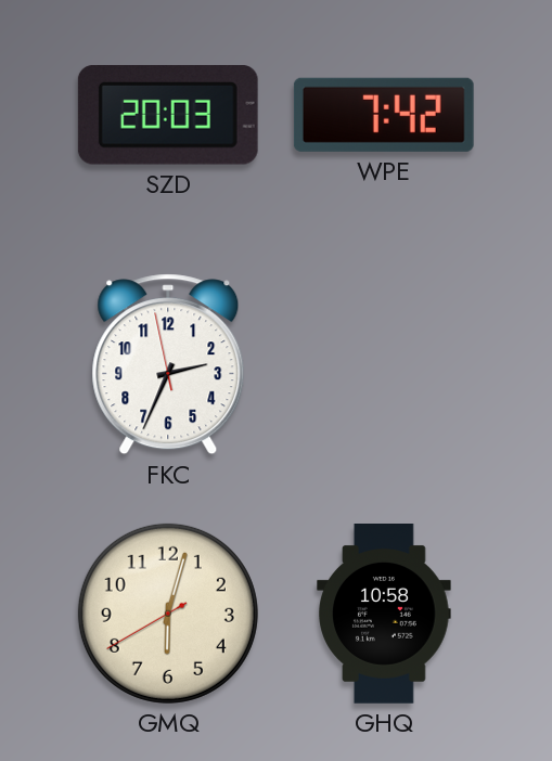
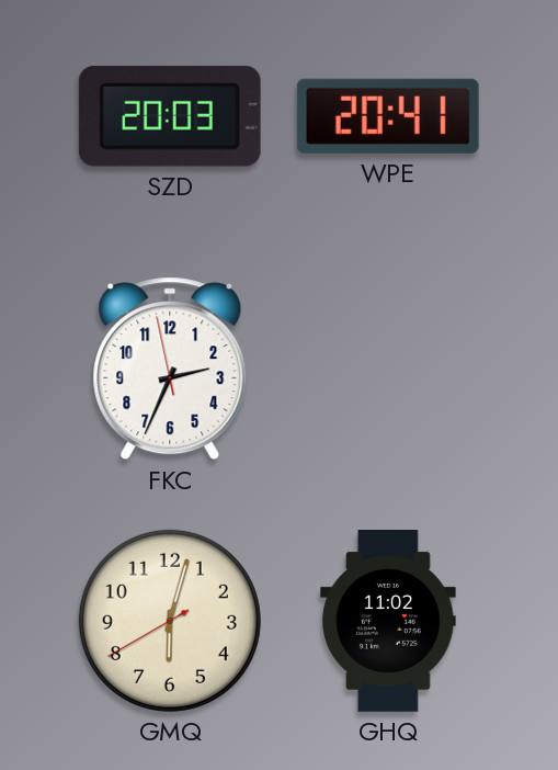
WPE: 7:42 -> 20:41
GHQ: 10:58 -> 11:02
